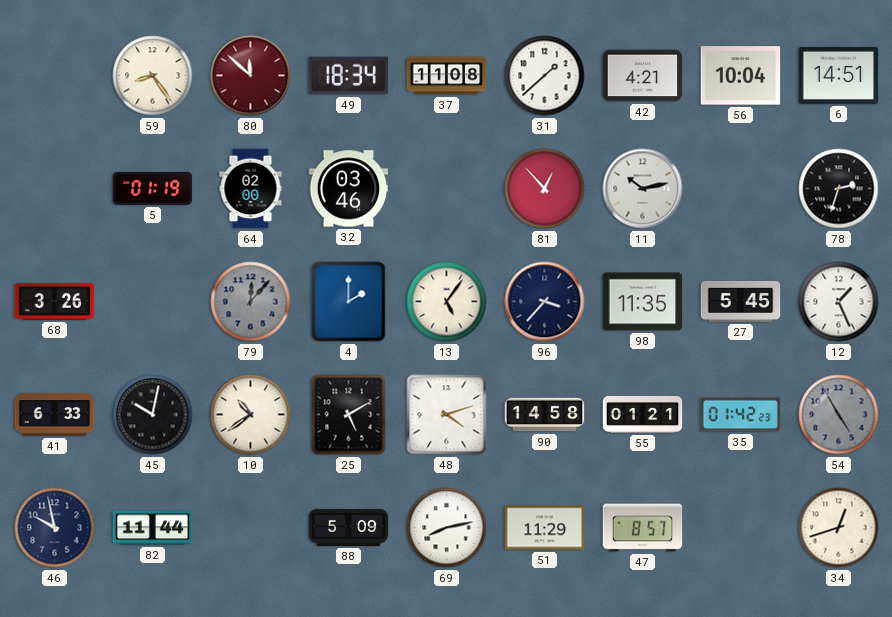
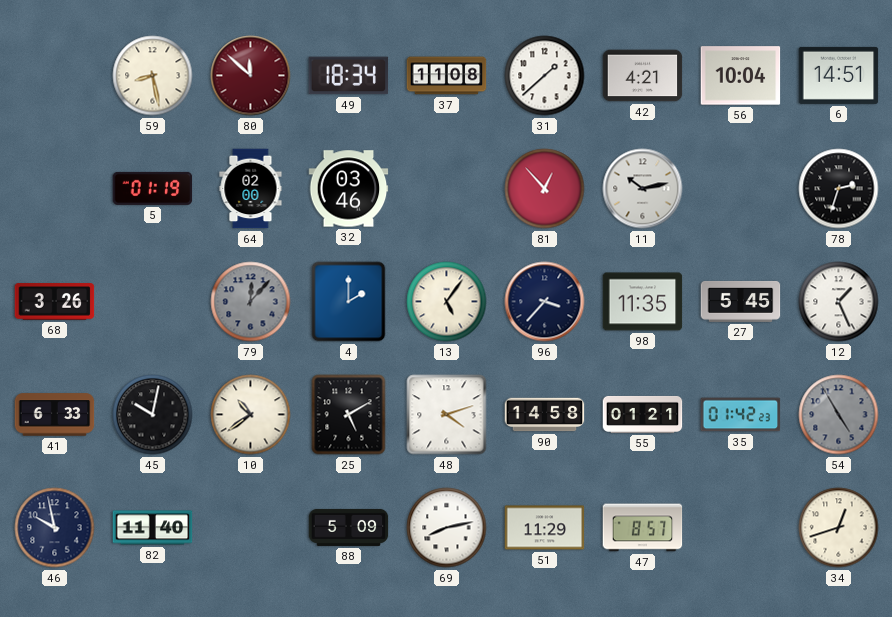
59: 8:24 -> 8:28
82: 11:44 -> 11:40
